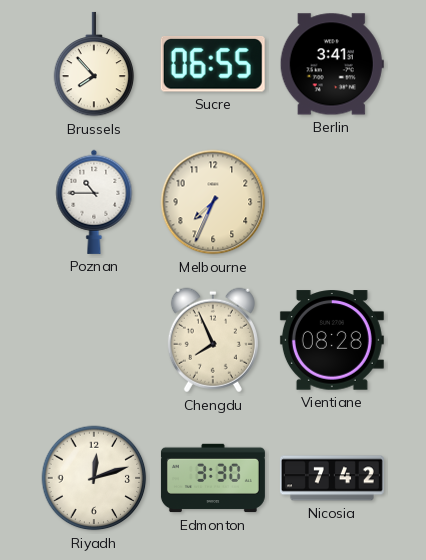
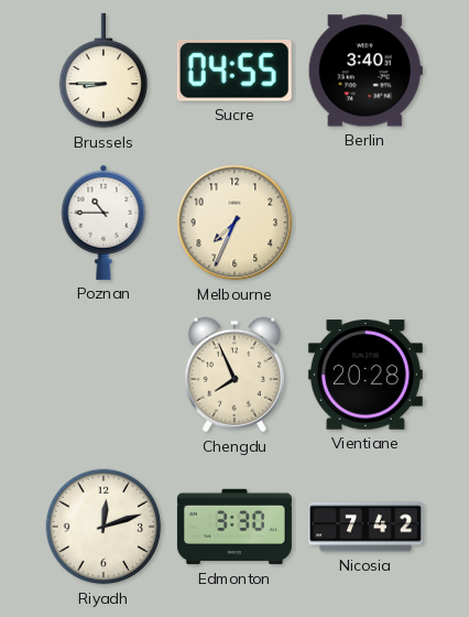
Brussels: 7:53 -> 8:45
Sucre: 06:55 -> 04:55
Berlin: 3:41 -> 3:40
Vientiane: 08:28 -> 20:28
